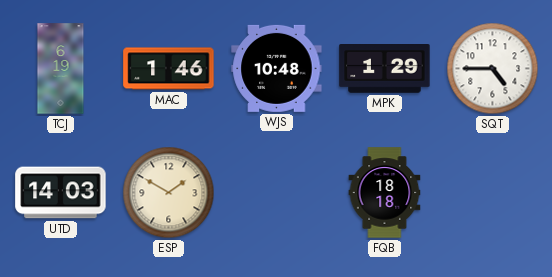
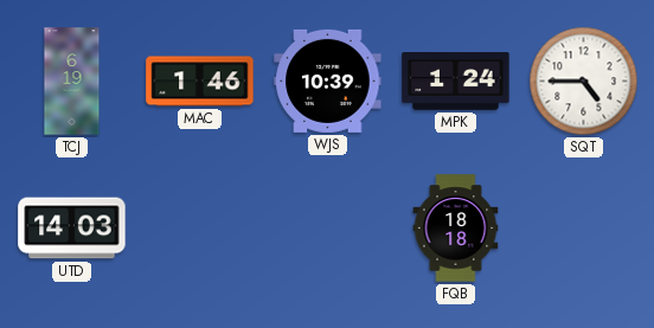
WJS: 10:48 -> 10:39
MPK: 1:29 -> 1:24
ESP: 1:50 -> none
